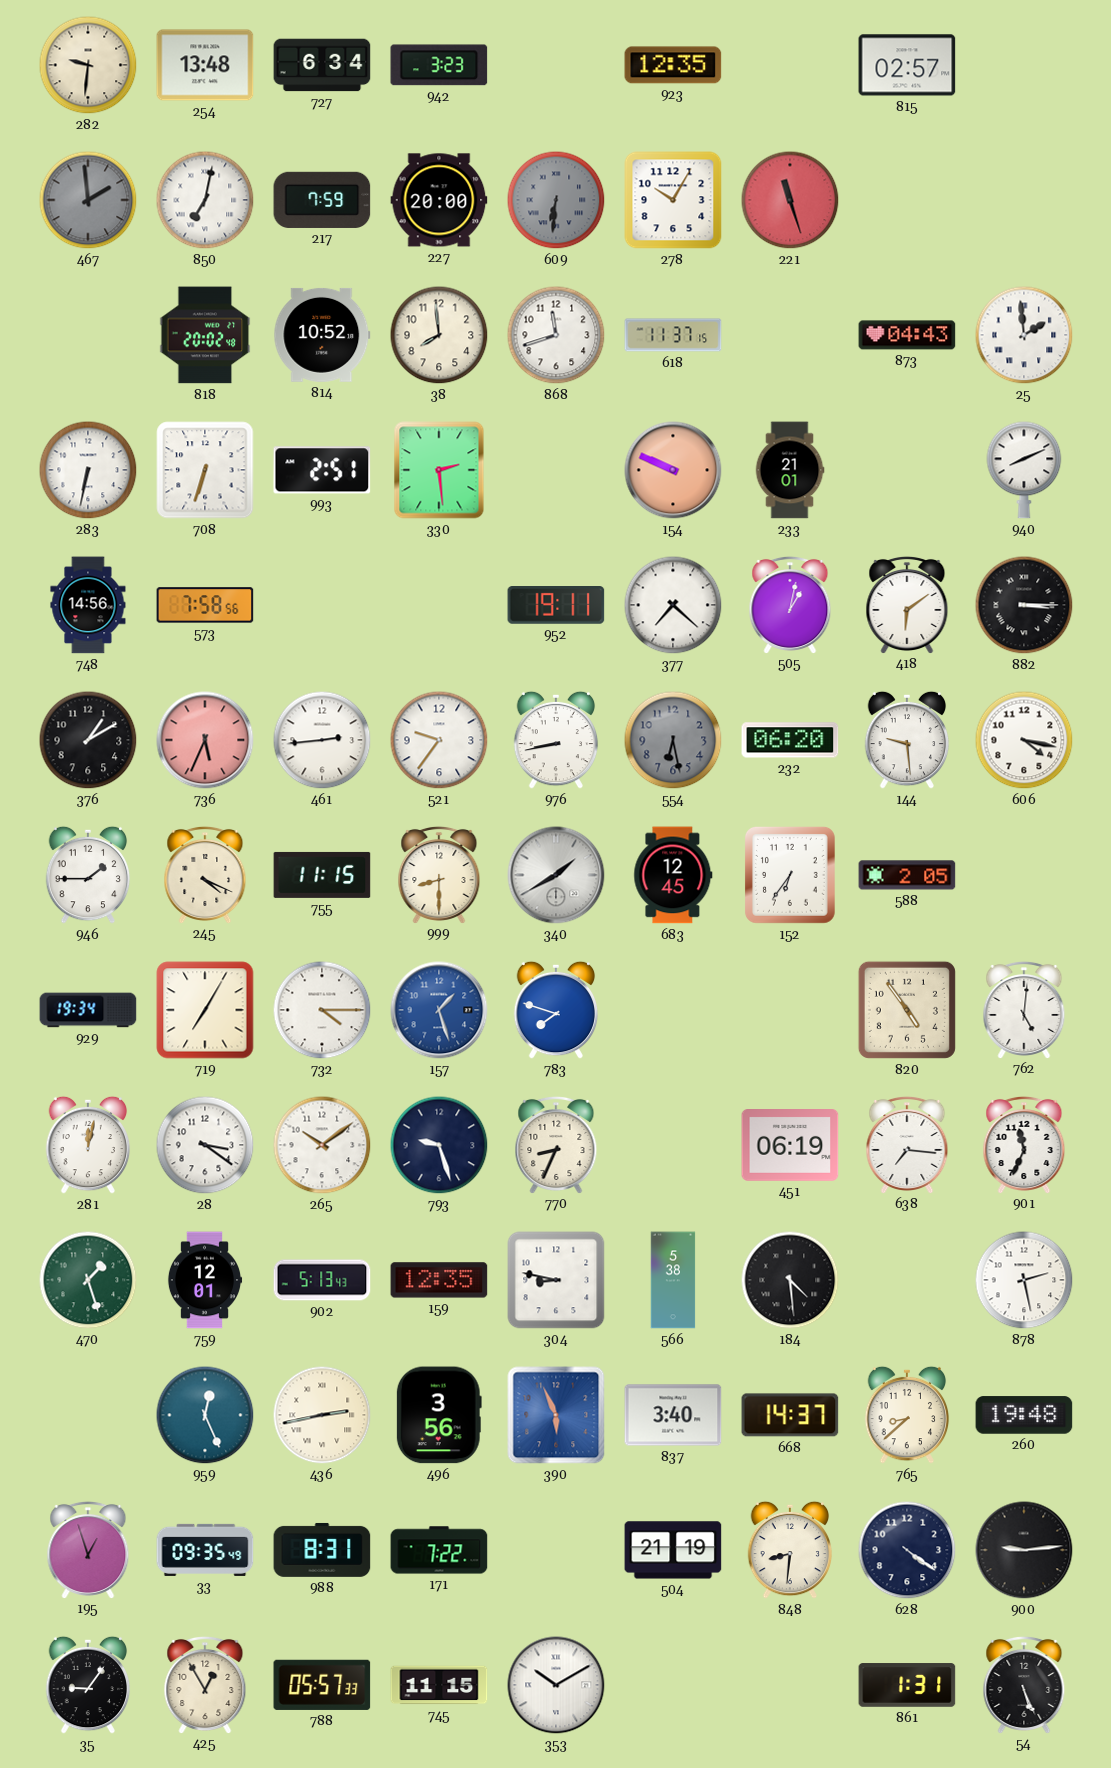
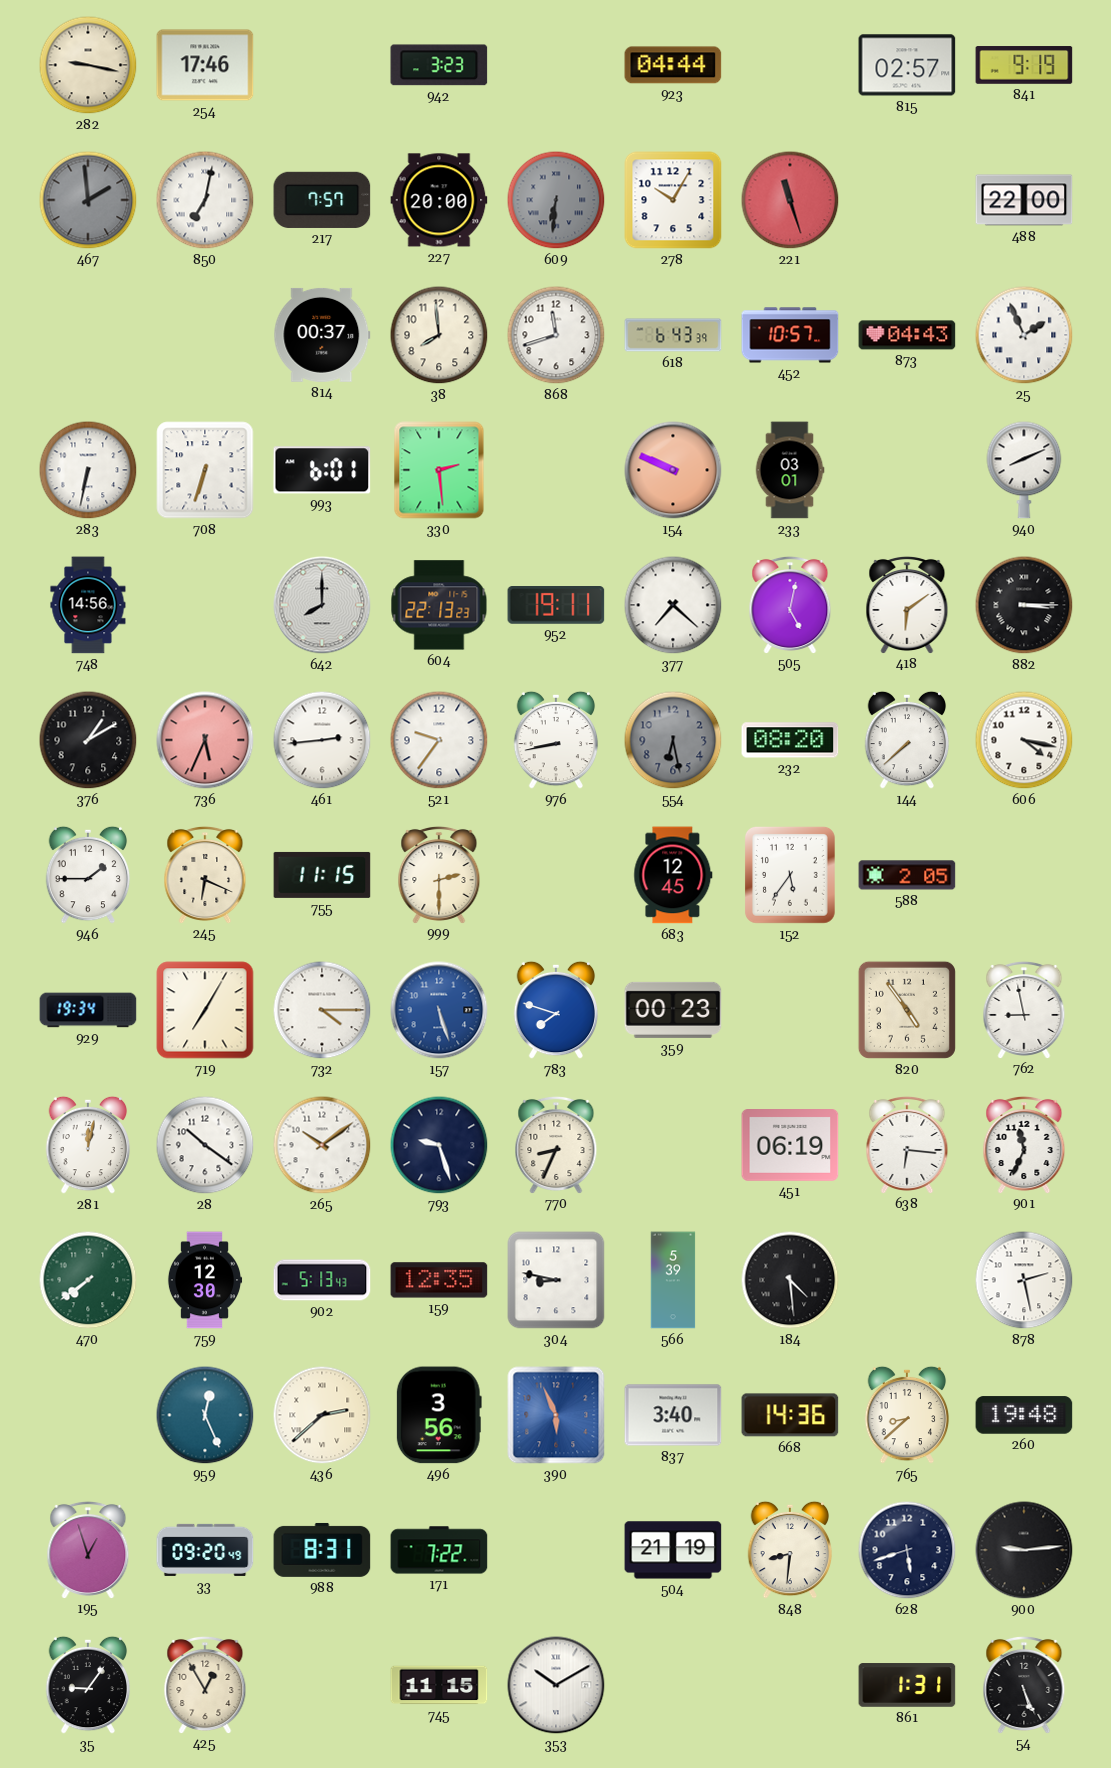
282: 9:31 -> 9:17
254: 13:48 -> 17:46
727: 6:34 -> none
923: 12:35 -> 04:44
841: none -> 9:19
217: 7:59 -> 7:57
488: none -> 22:00
818: 20:02 -> none
814: 10:52 -> 00:37
618: 11:37 -> 6:43
452: none -> 10:57
25: 1:59 -> 1:56
993: 2:51 -> 6:01
233: 21:01 -> 03:01
573: 7:58 -> none
642: none -> 8:00
604: none -> 22:13
505: 1:02 -> 5:02
232: 06:20 -> 08:20
144: 9:29 -> 7:38
245: 4:19 -> 6:19
999: 8:30 -> 2:30
340: 1:40 -> none
152: 6:36 -> 5:36
157: 1:27 -> 5:27
359: none -> 00:23
762: 5:01 -> 8:58
28: 3:21 -> 10:21
638: 7:16 -> 6:16
470: 1:27 -> 7:39
759: 12:01 -> 12:30
566: 5:38 -> 5:39
436: 2:43 -> 2:38
668: 14:37 -> 14:36
33: 09:35 -> 09:20
628: 4:21 -> 5:42
788: 05:57 -> none
